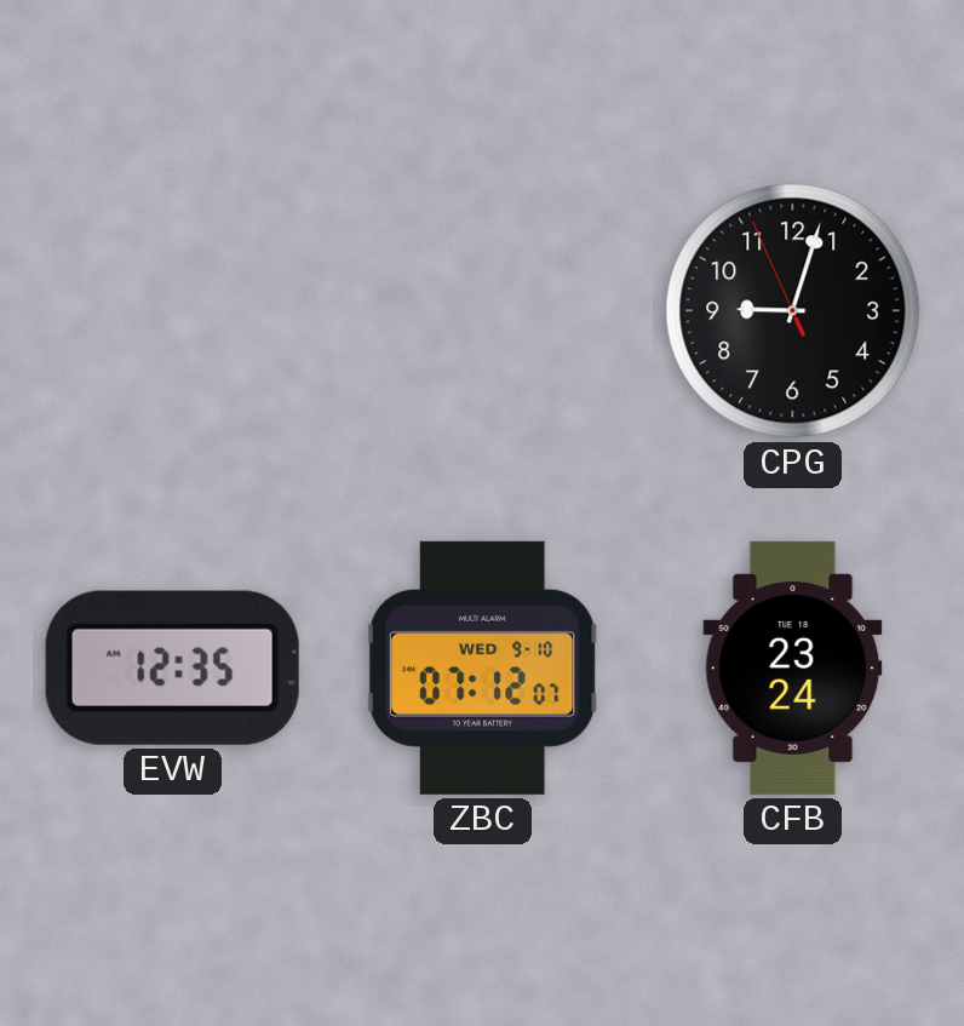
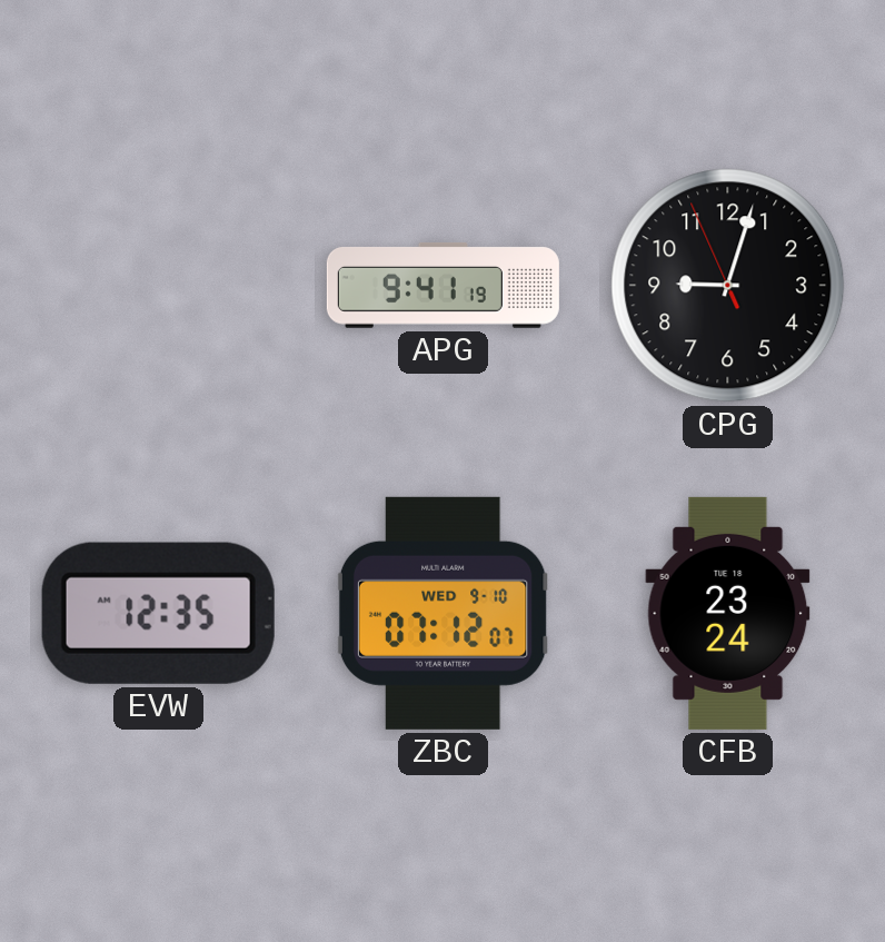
APG: none -> 9:41
